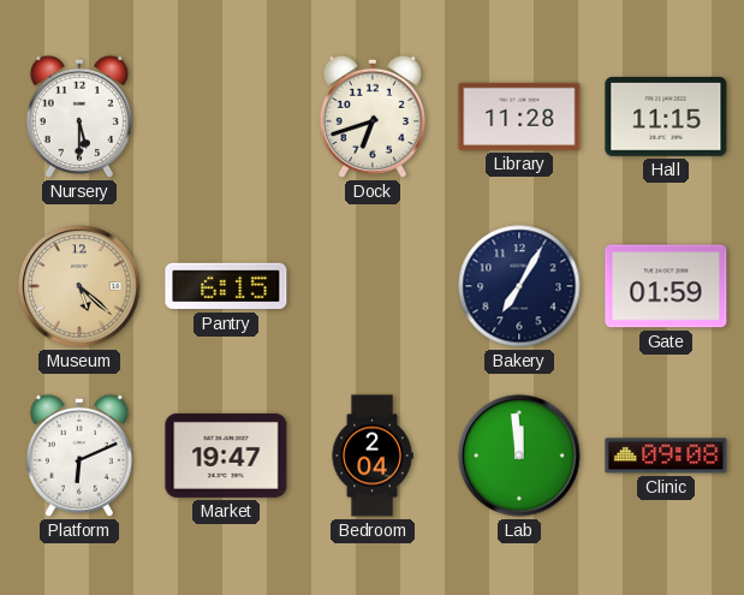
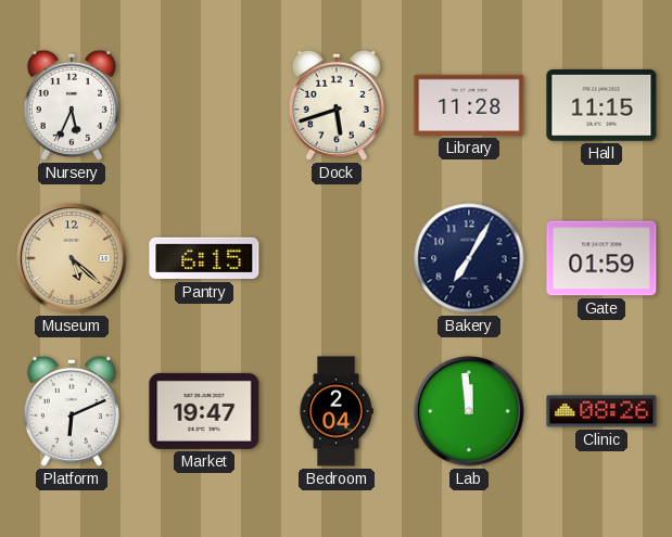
Nursery: 5:30 -> 5:34
Dock: 6:42 -> 5:42
Clinic: 09:08 -> 08:26
